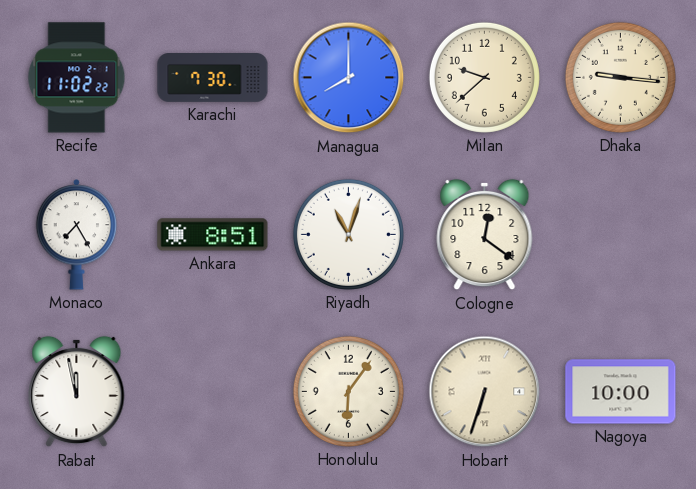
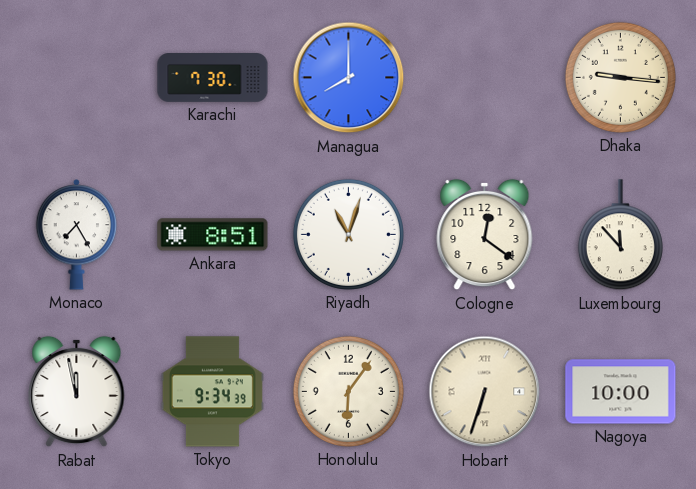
Recife: 11:02 -> none
Milan: 9:38 -> none
Luxembourg: none -> 11:53
Tokyo: none -> 9:34
